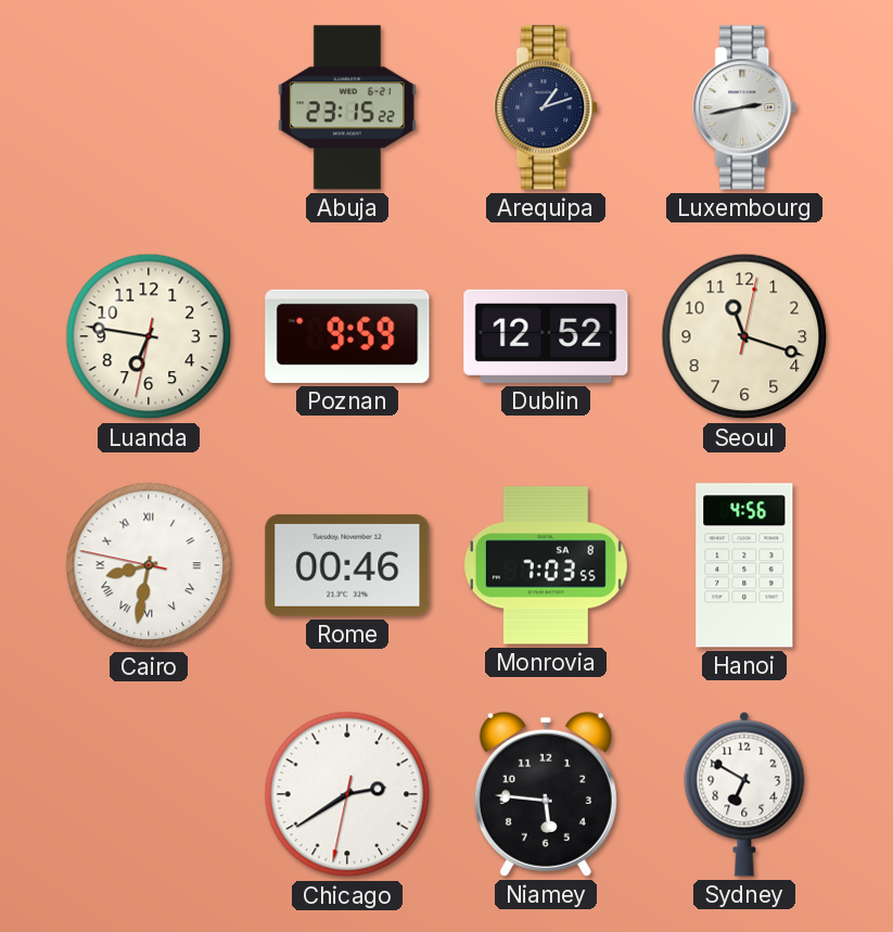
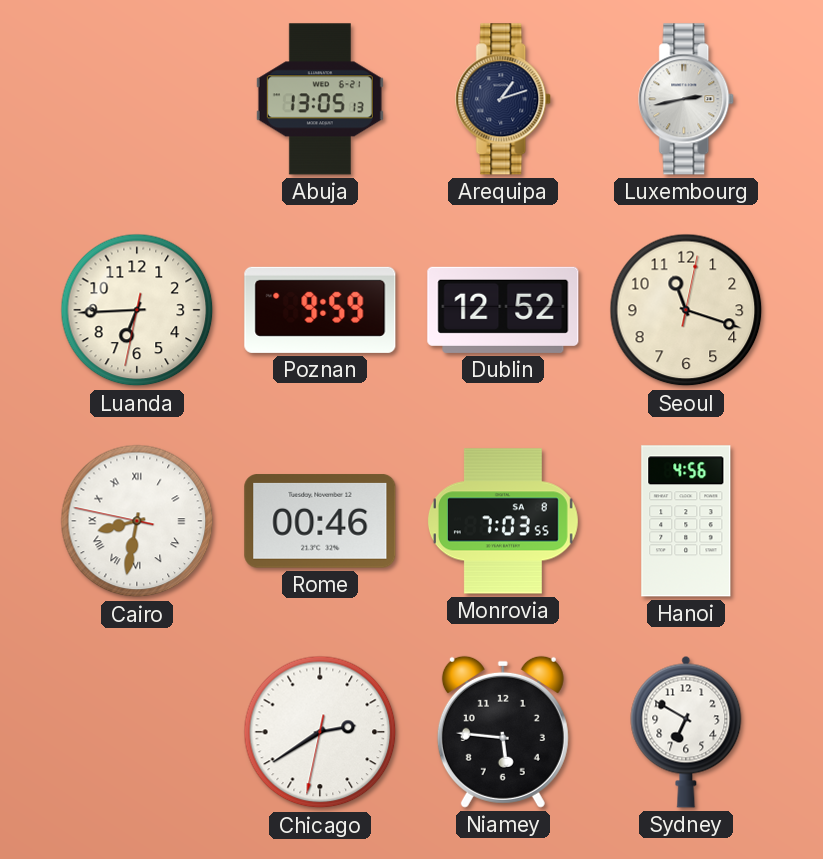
Abuja: 23:15 -> 13:05
Luanda: 6:46 -> 6:44
